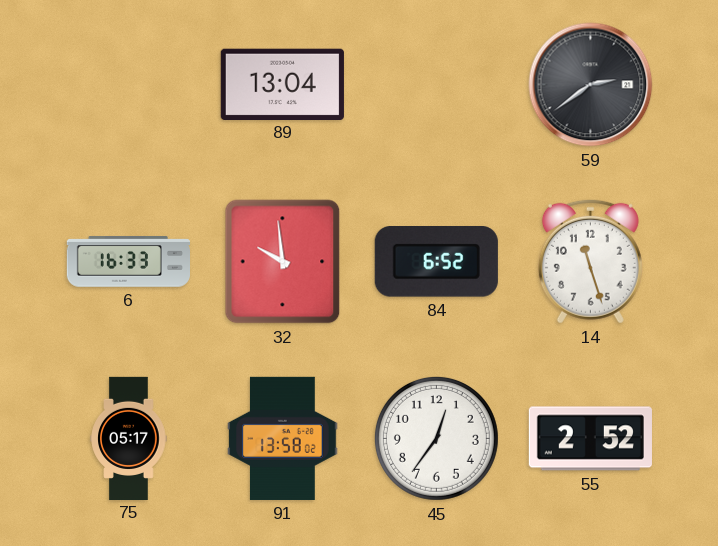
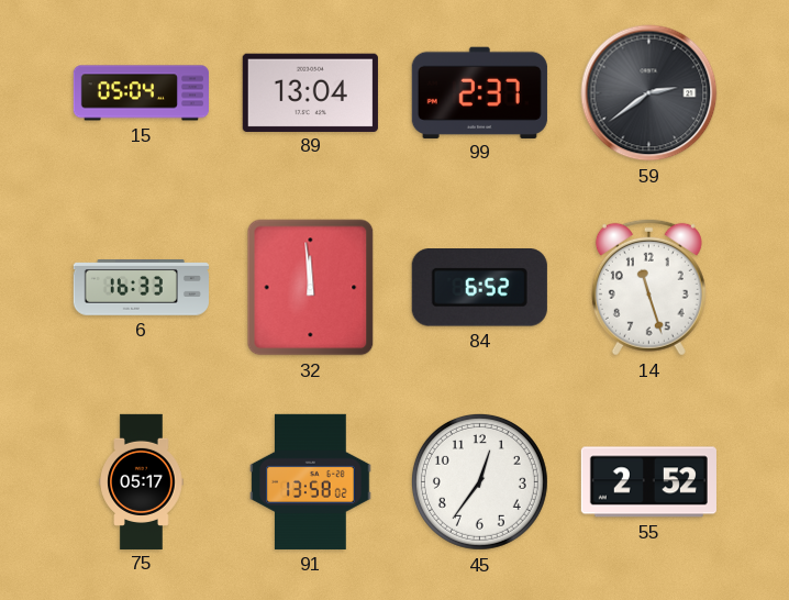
15: none -> 05:04
99: none -> 2:37
32: 9:59 -> 11:59
